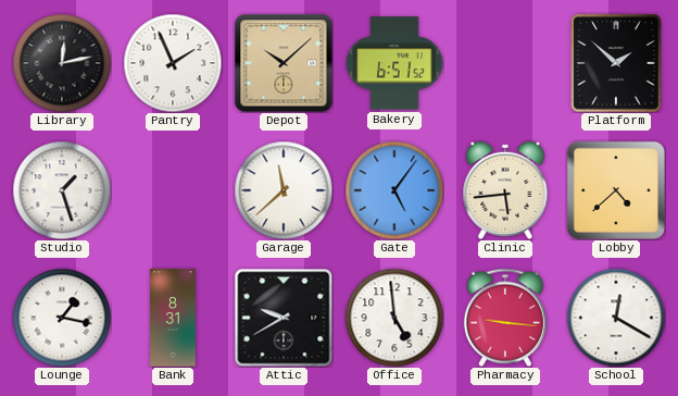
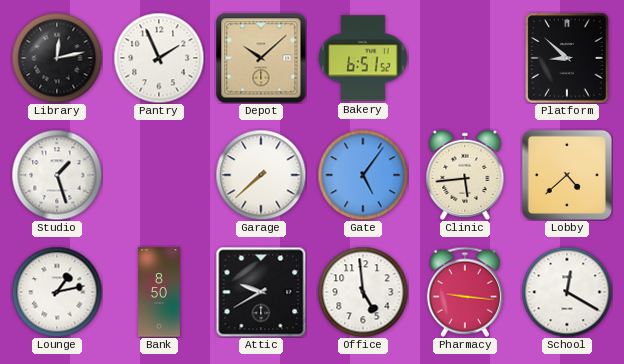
Platform: 1:52 -> 8:52
Garage: 11:38 -> 7:38
Lounge: 1:17 -> 1:13
Bank: 8:31 -> 8:50
